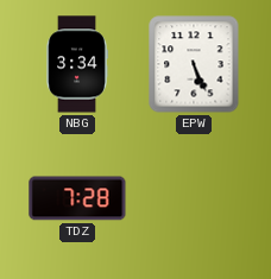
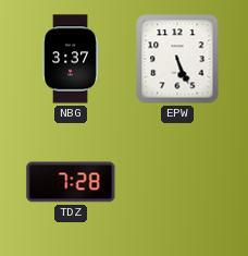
NBG: 3:34 -> 3:37
